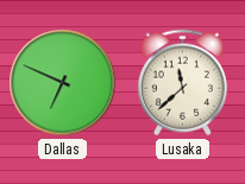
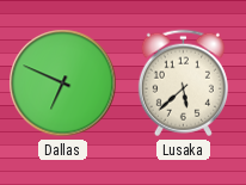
Lusaka: 11:38 -> 5:38
